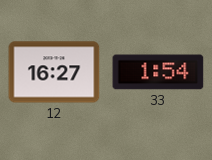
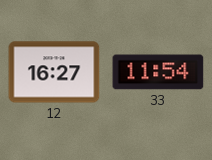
33: 1:54 -> 11:54
